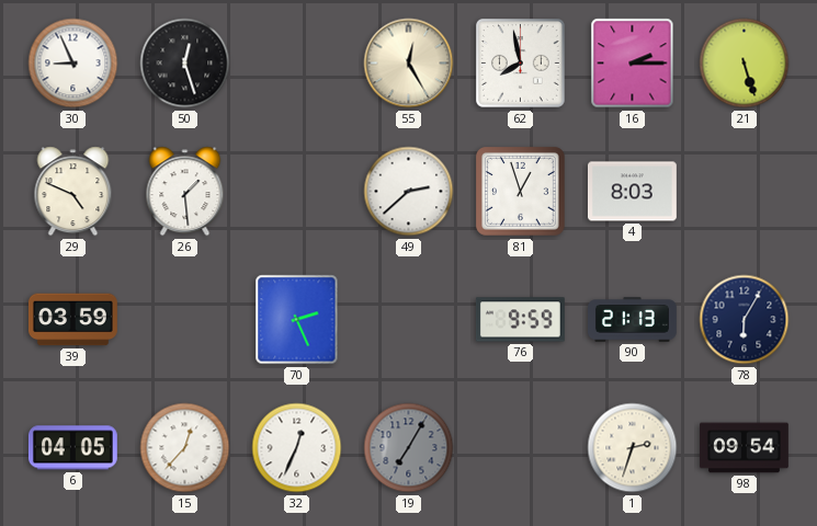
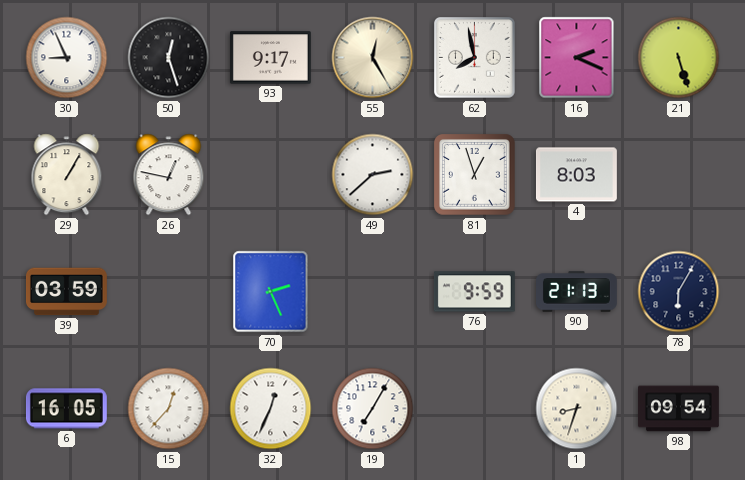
93: none -> 9:17
16: 2:15 -> 2:19
29: 4:49 -> 1:05
26: 1:29 -> 12:47
6: 04:05 -> 16:05
19 dial: grey -> white
1: 2:33 -> 8:33
